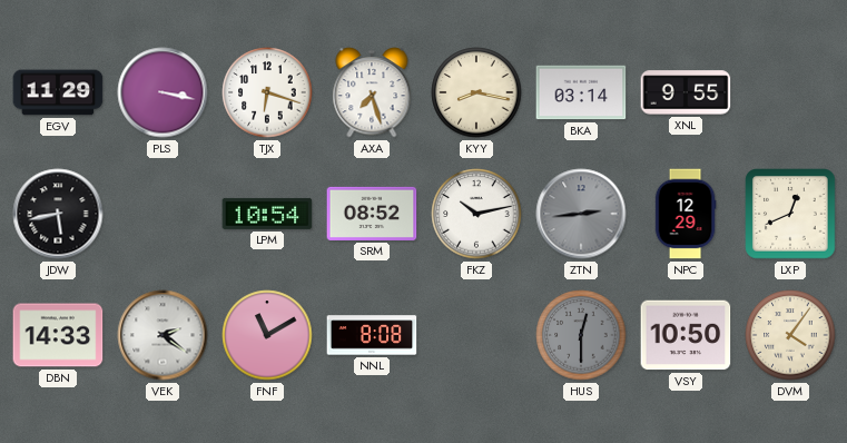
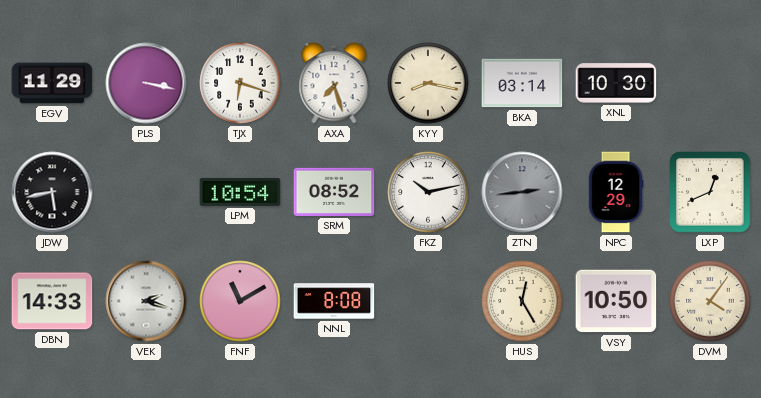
XNL: 9:55 -> 10:30
VEK: 2:21 -> 2:18
HUS: 12:30 -> 12:25
HUS dial: grey -> cream
